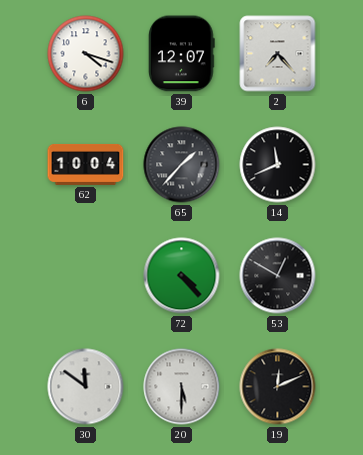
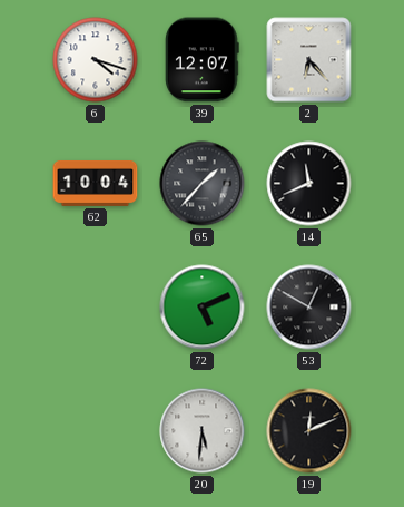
2: 7:23 -> 6:23
72: 4:23 -> 5:11
30: 11:51 -> none
20: 5:30 -> 5:31
